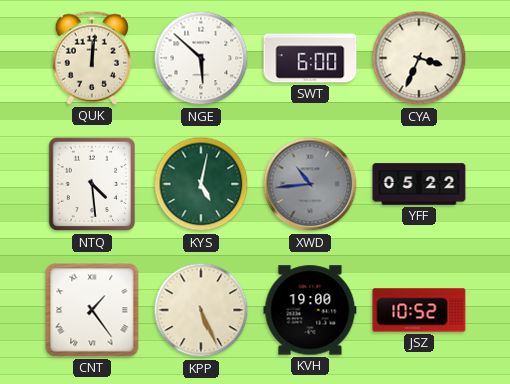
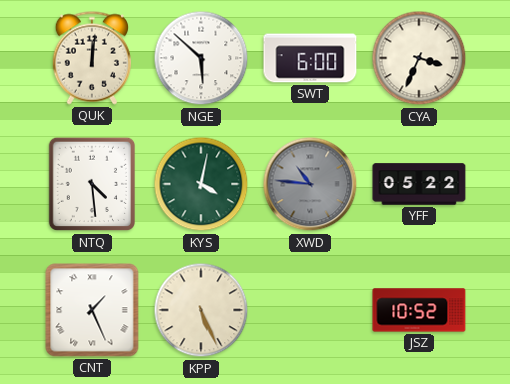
KYS: 5:02 -> 4:02
XWD: 10:44 -> 10:46
CNT: 1:24 -> 1:26
KVH: 19:00 -> none
